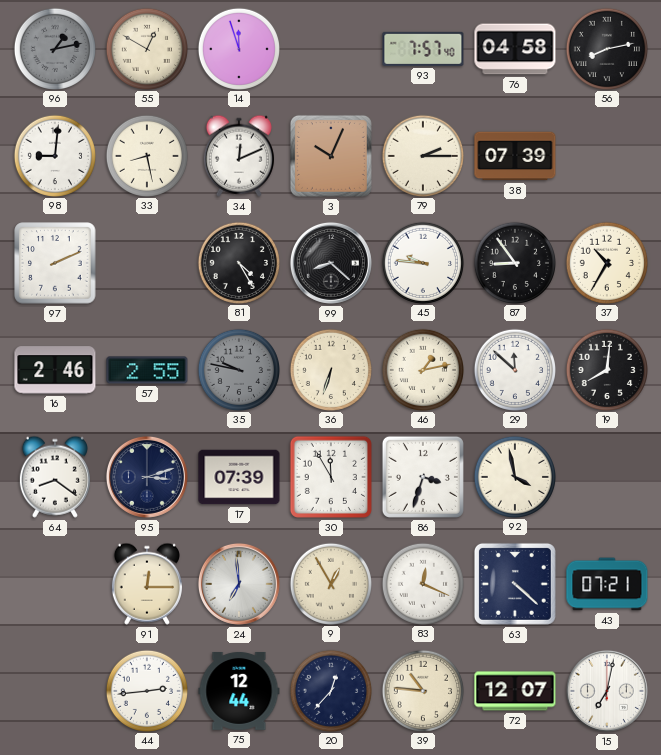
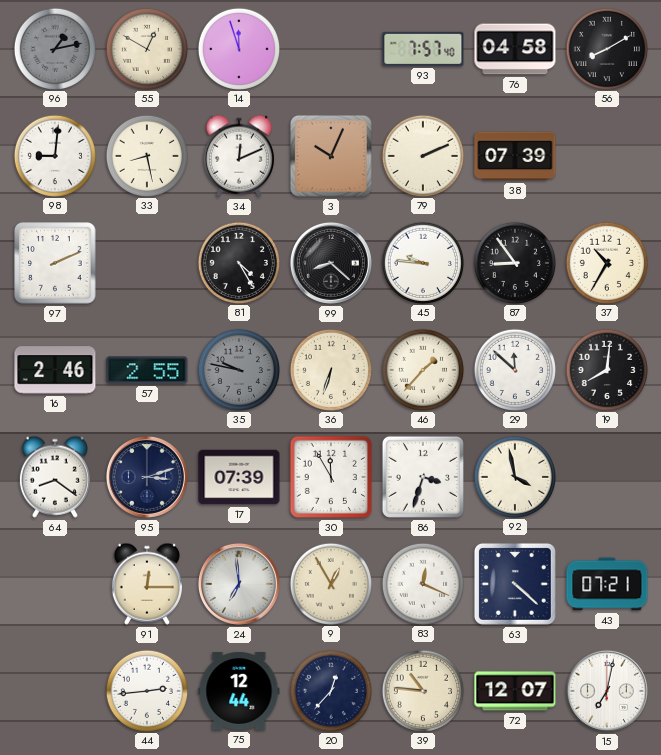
56: 8:13 -> 8:10
79: 2:15 -> 2:11
46: 1:13 -> 1:37
